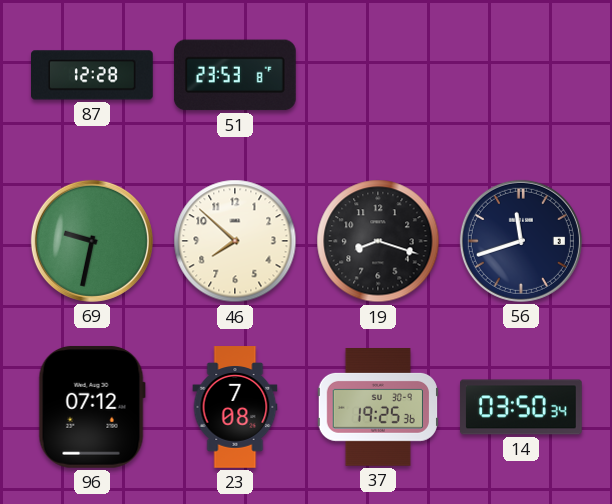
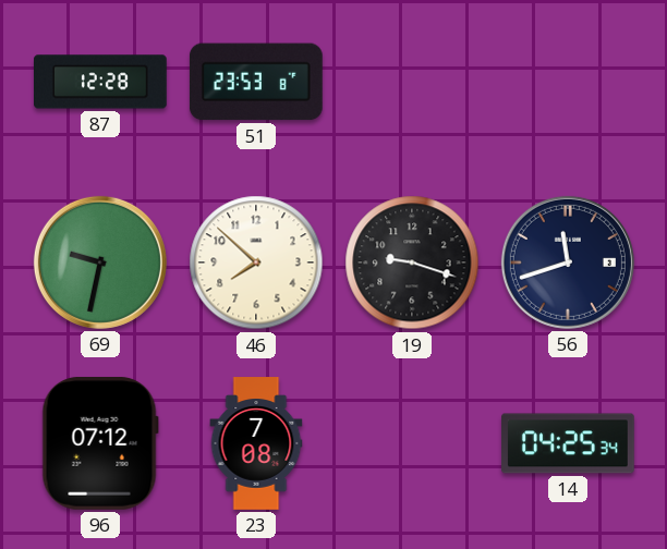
19: 8:18 -> 9:18
37: 19:25 -> none
14: 03:50 -> 04:25
